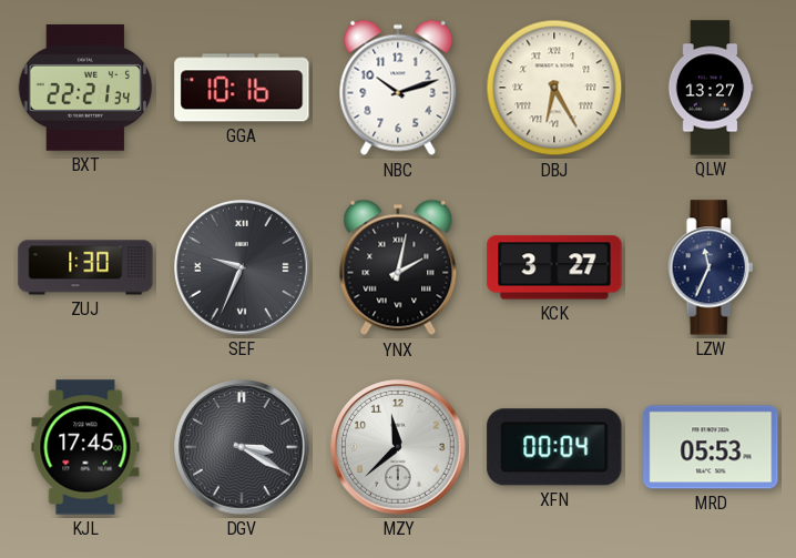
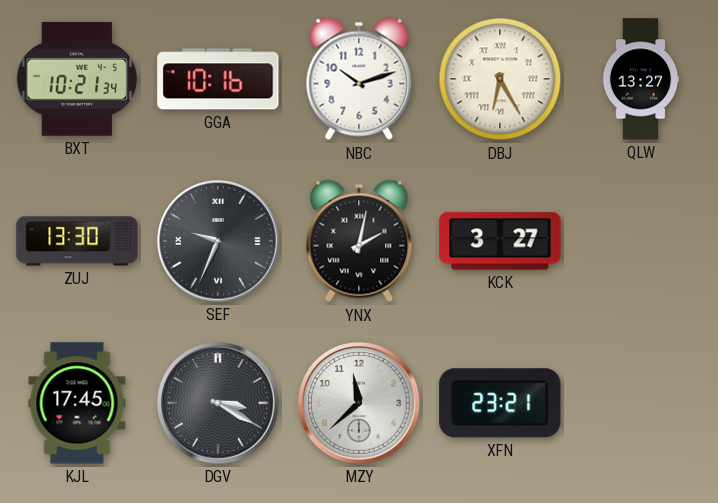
BXT: 22:21 -> 10:21
ZUJ: 1:30 -> 13:30
LZW: 11:34 -> none
XFN: 00:04 -> 23:21
MRD: 05:53 -> none
